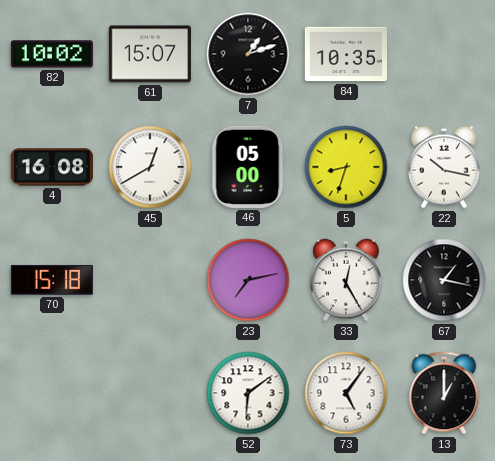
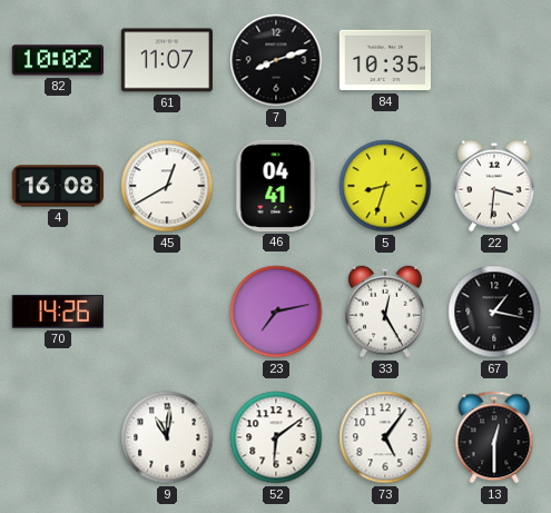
61: 15:07 -> 11:07
7: 1:12 -> 8:12
46: 05:00 -> 04:41
22: 10:17 -> 3:31
70: 15:18 -> 14:26
9: none -> 11:01
13: 1:00 -> 12:30
